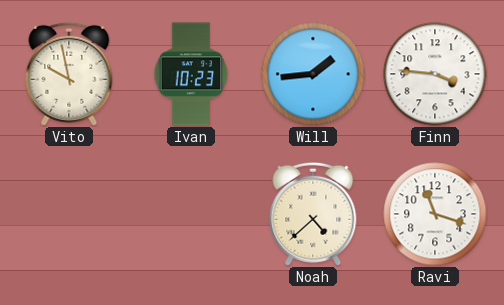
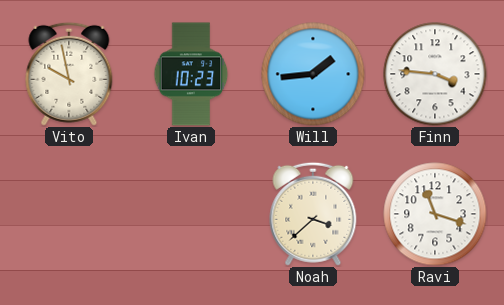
Noah: 4:38 -> 3:38
